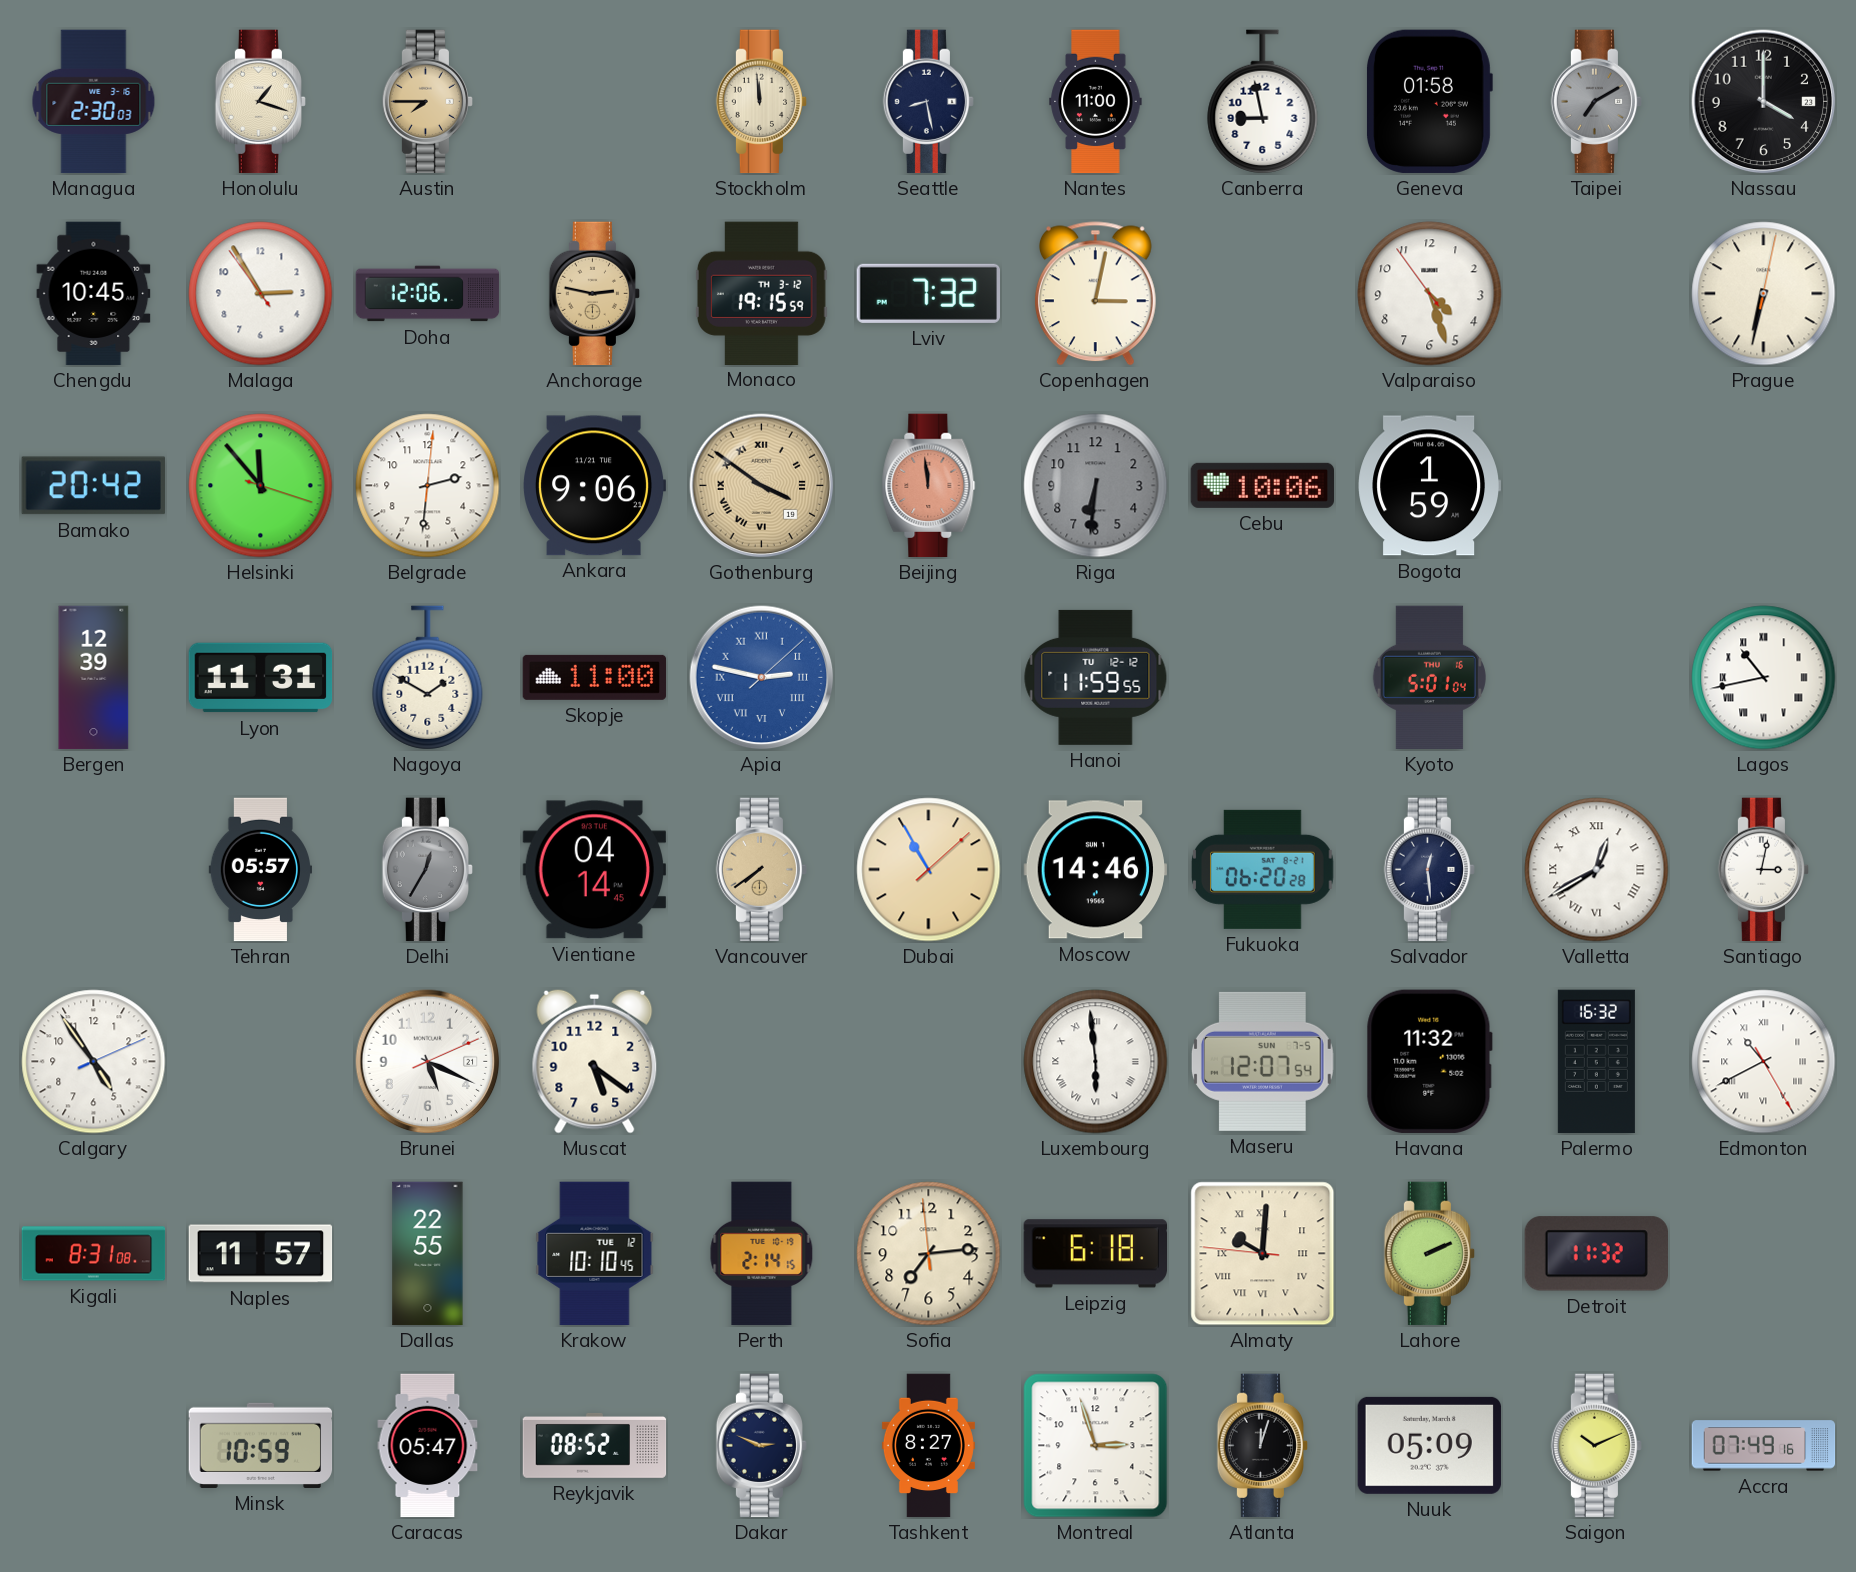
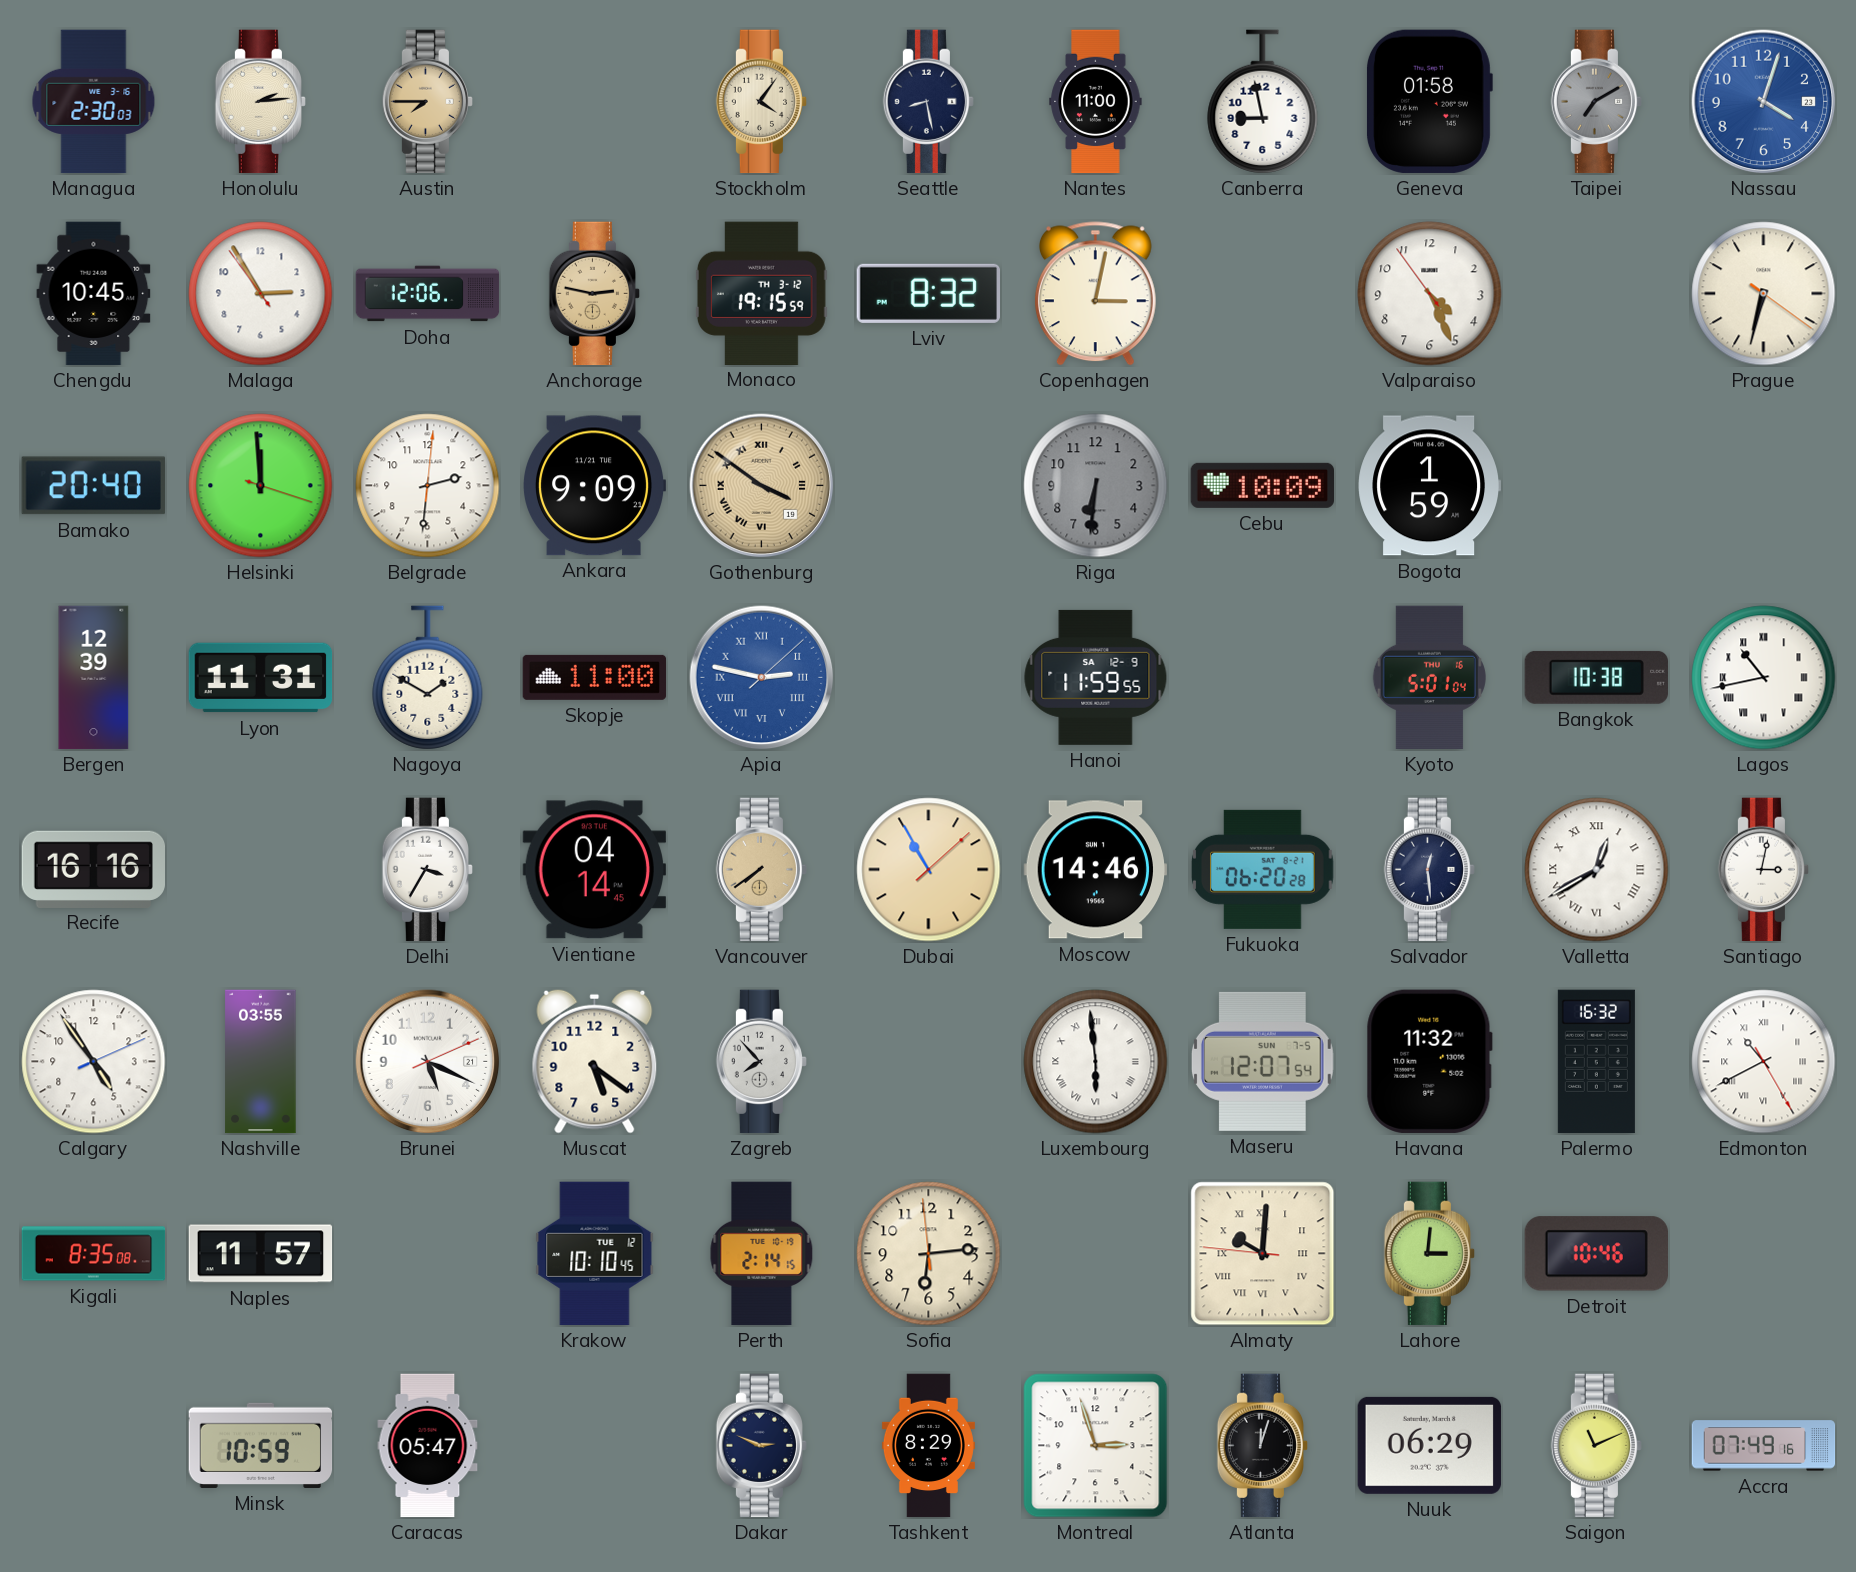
Honolulu: 1:18 -> 2:14
Stockholm: 11:59 -> 4:06
Nassau: 4:00 -> 4:03
Nassau dial: black -> blue
Lviv: 7:32 -> 8:32
Valparaiso: 4:26 -> 4:25
Prague: 6:32:02 -> 6:32:21
Bamako: 20:42 -> 20:40
Helsinki: 11:53 -> 11:59
Ankara: 9:06 -> 9:09
Beijing: 11:59 -> none
Cebu: 10:06 -> 10:09
Hanoi date: TU 12-12 -> SA 12-9
Bangkok: none -> 10:38
Recife: none -> 16:16
Tehran: 05:57 -> none
Delhi: 12:35 -> 3:35
Delhi dial: grey -> white
Nashville: none -> 03:55
Zagreb: none -> 7:53
Kigali: 8:31 -> 8:35
Dallas: 22:55 -> none
Sofia: 7:13 -> 6:13
Leipzig: 6:18 -> none
Lahore: 2:11 -> 3:01
Detroit: 11:32 -> 10:46
Reykjavik: 08:52 -> none
Tashkent: 8:27 -> 8:29
Nuuk: 05:09 -> 06:29
Saigon: 10:11 -> 11:11
